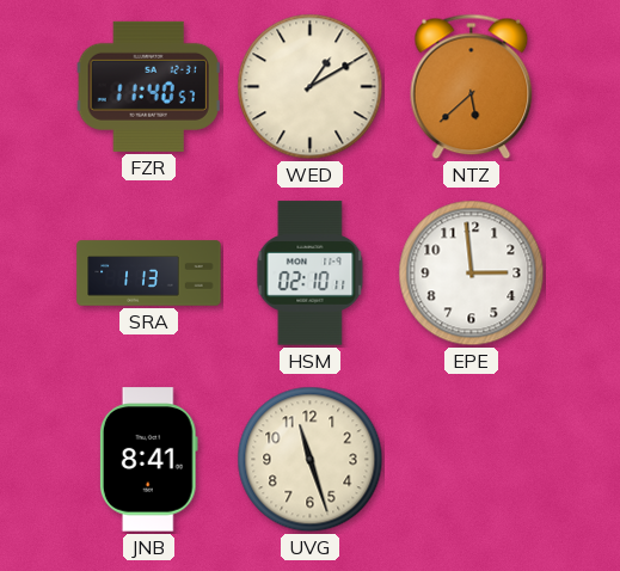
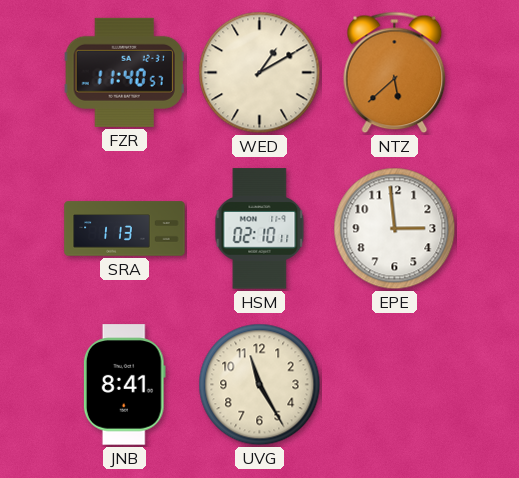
UVG: 11:27 -> 11:25
